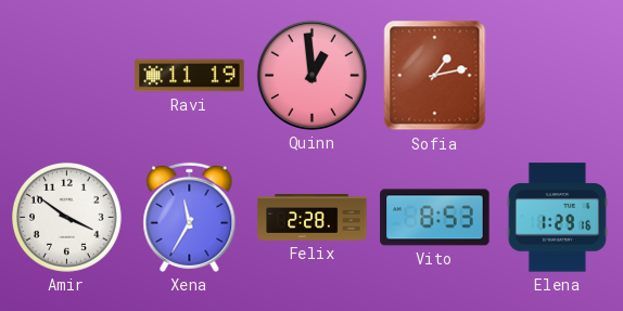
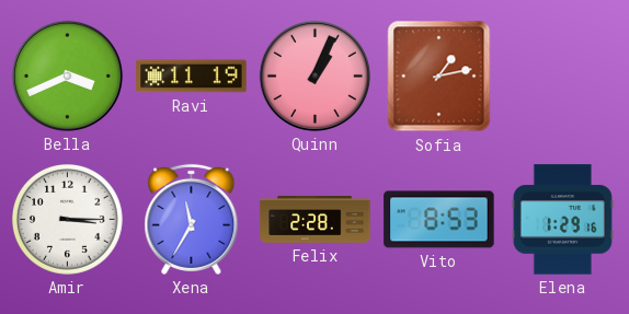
Bella: none -> 3:41
Quinn: 12:59 -> 1:04
Amir: 3:51 -> 3:15
